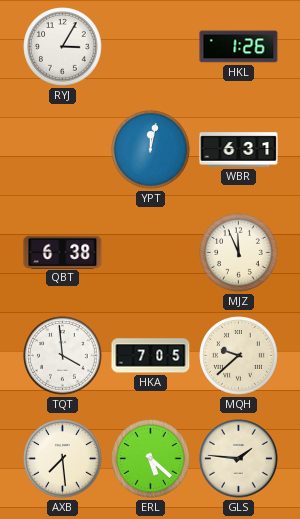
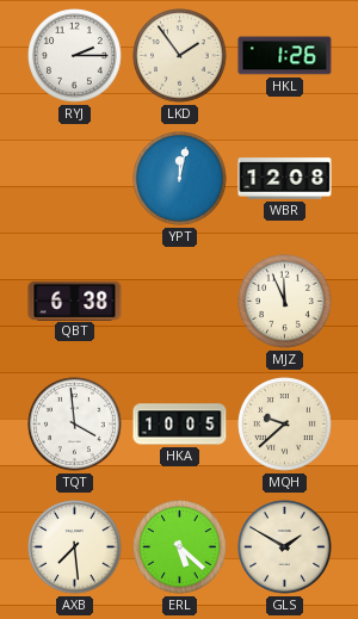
RYJ: 3:05 -> 2:15
LKD: none -> 1:54
WBR: 6:31 -> 12:08
HKA: 7:05 -> 10:05
GLS: 1:46 -> 1:50
